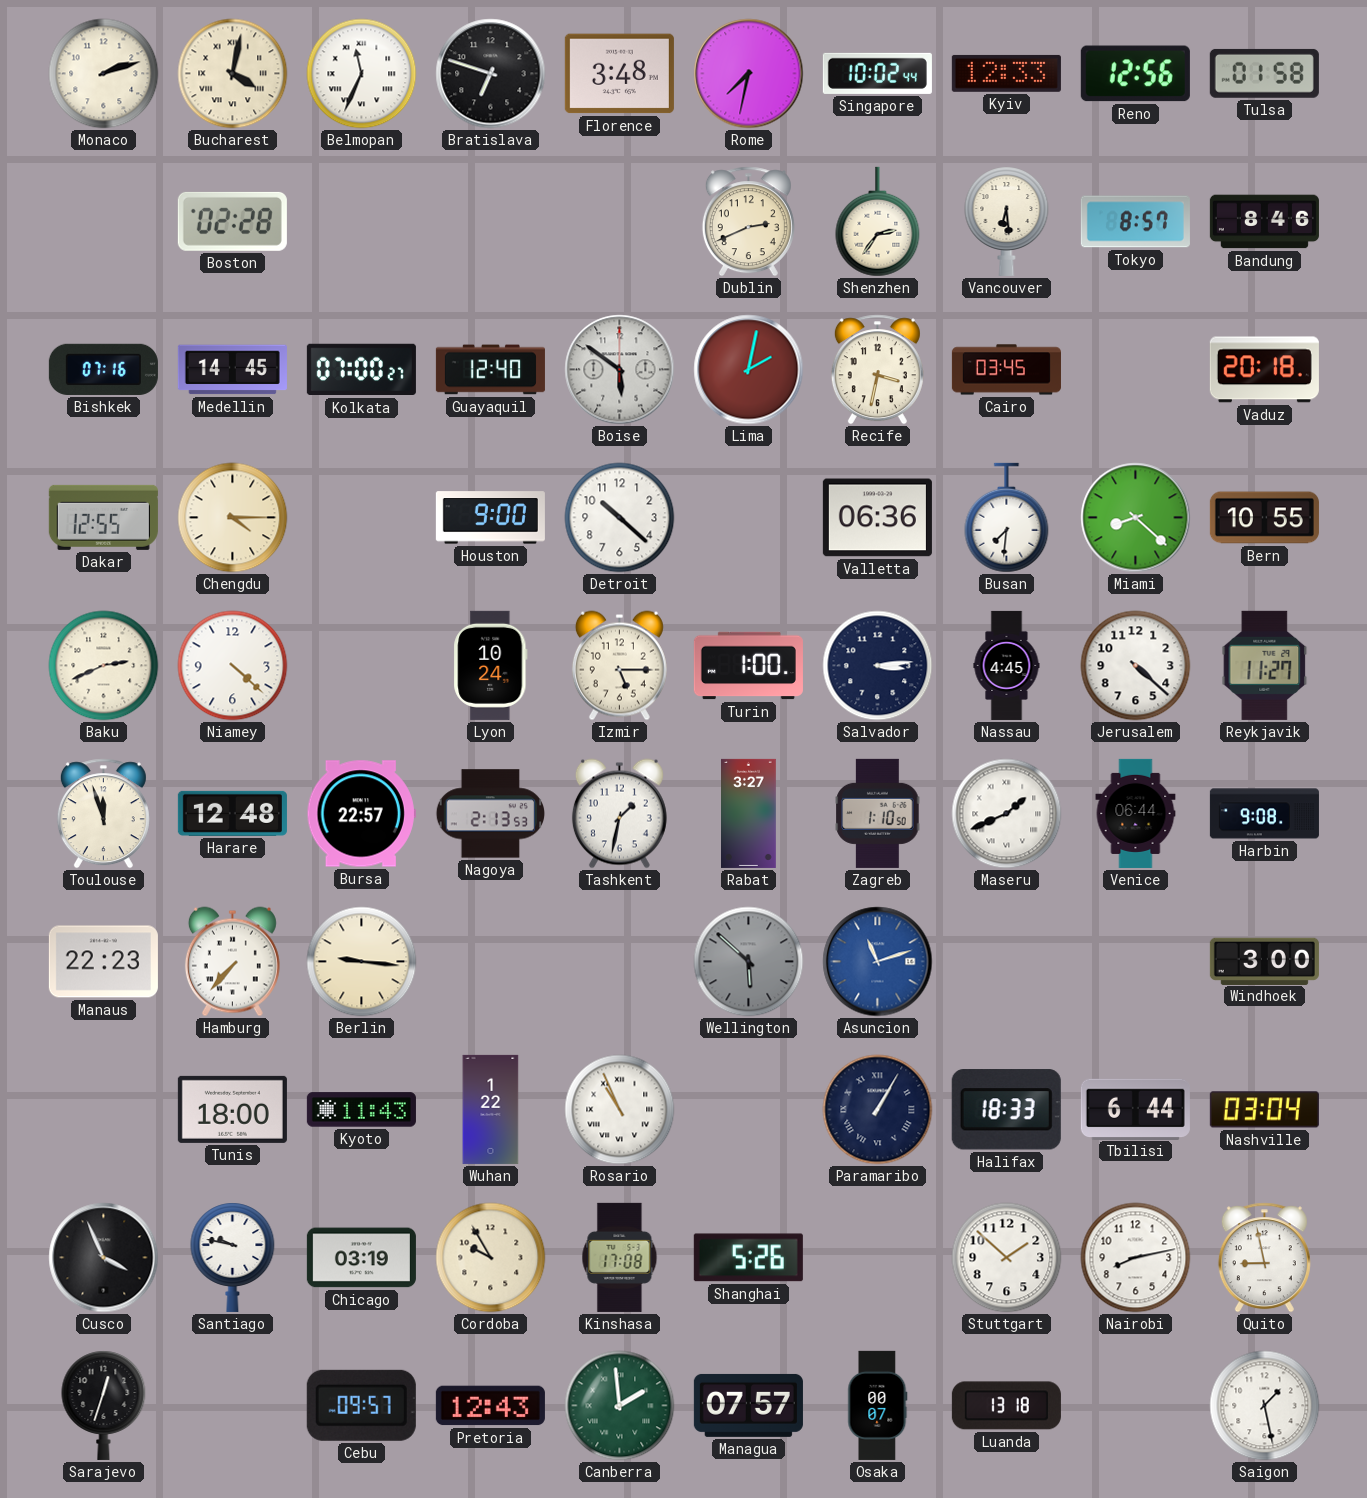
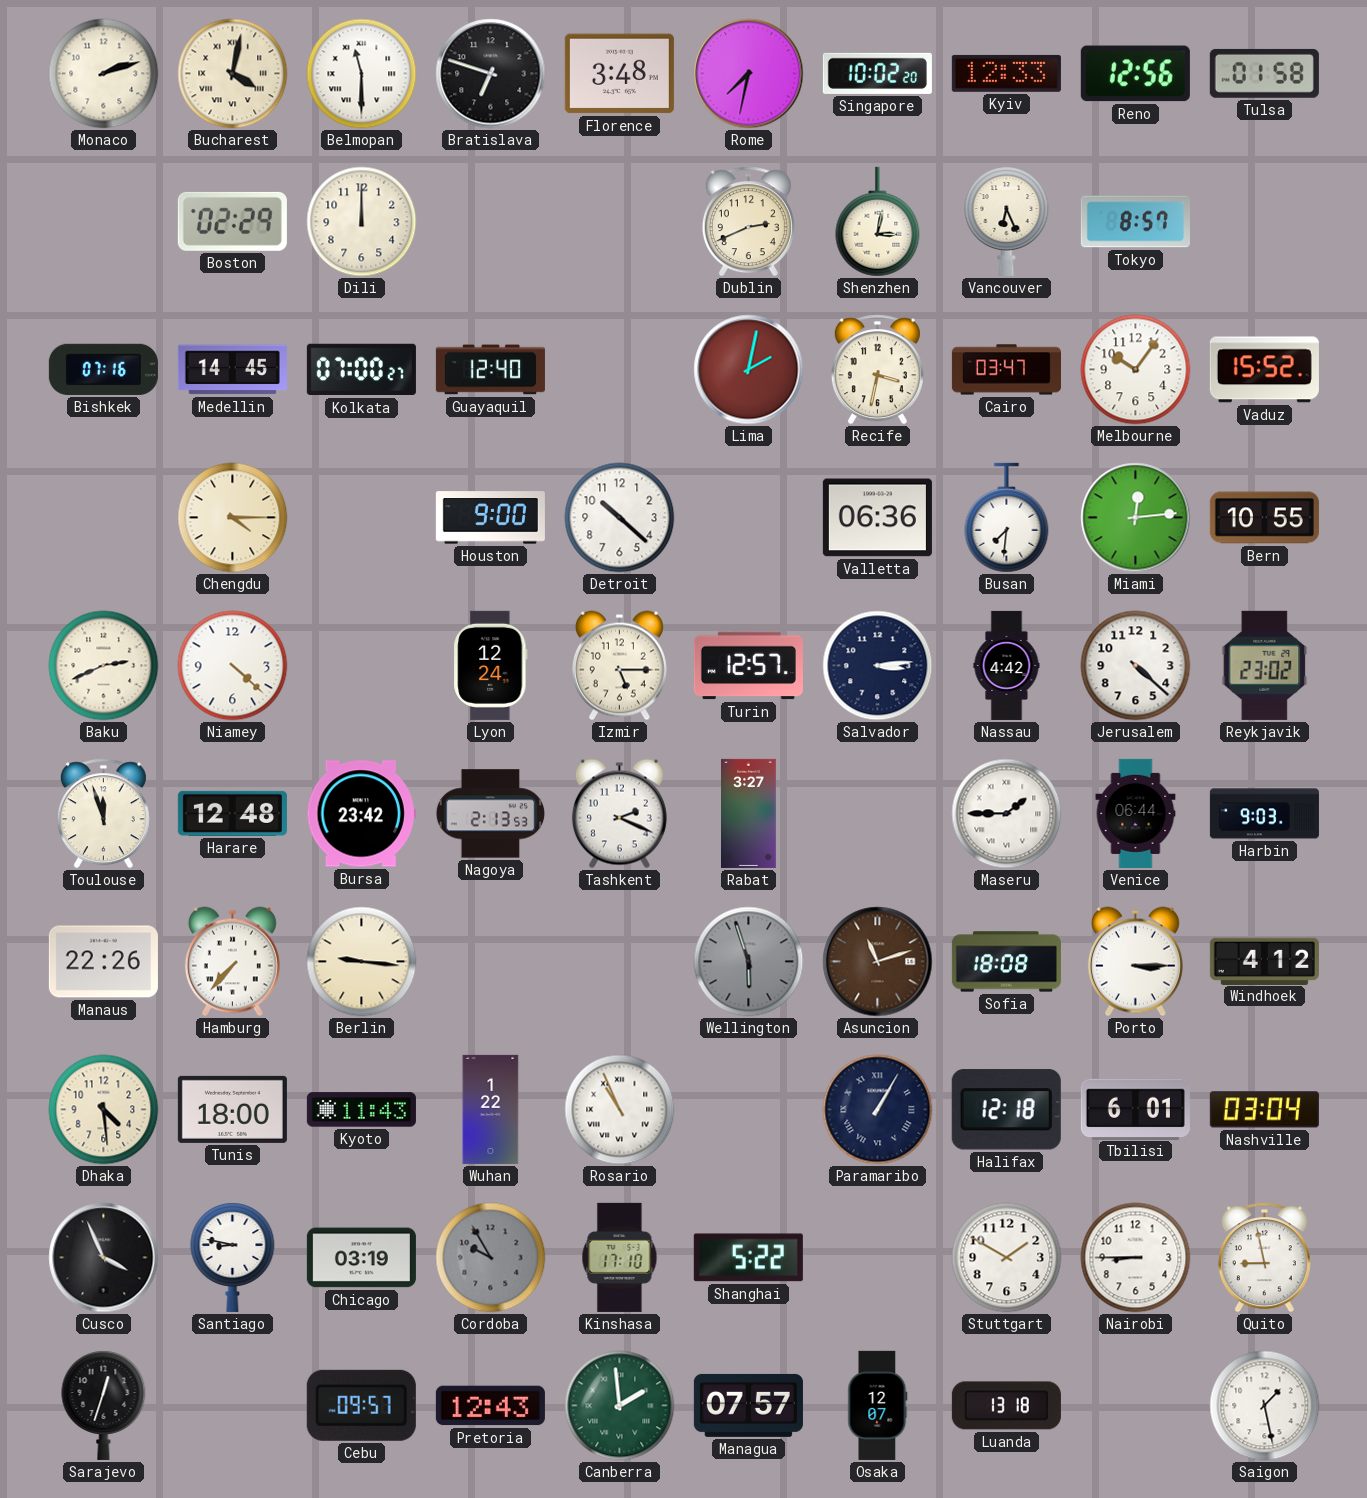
Belmopan: 11:34 -> 11:30
Singapore: 10:02:44 -> 10:02:20
Boston: 02:28 -> 02:29
Dili: none -> 12:00
Shenzhen: 2:36 -> 3:02
Vancouver: 6:29 -> 6:26
Bandung: 8:46 -> none
Boise: 5:51 -> none
Cairo: 03:45 -> 03:47
Melbourne: none -> 10:06
Vaduz: 20:18 -> 15:52
Dakar: 12:55 -> none
Miami: 8:22 -> 12:14
Lyon: 10:24 -> 12:24
Turin: 1:00 -> 12:57
Nassau: 4:45 -> 4:42
Reykjavik: 11:27 -> 23:02
Bursa: 22:57 -> 23:42
Tashkent: 1:32 -> 2:19
Zagreb: 1:10 -> none
Maseru: 1:41 -> 1:45
Harbin: 9:08 -> 9:03
Manaus: 22:23 -> 22:26
Wellington: 5:52 -> 5:57
Asuncion dial: blue -> brown
Sofia: none -> 18:08
Porto: none -> 3:15
Windhoek: 3:00 -> 4:12
Dhaka: none -> 4:29
Halifax: 18:33 -> 12:18
Tbilisi: 6:44 -> 6:01
Santiago: 9:47 -> 8:47
Cordoba dial: cream -> grey
Kinshasa: 17:08 -> 17:10
Shanghai: 5:26 -> 5:22
Stuttgart: 1:52 -> 1:50
Nairobi: 8:13 -> 8:45
Osaka: 00:07 -> 12:07
